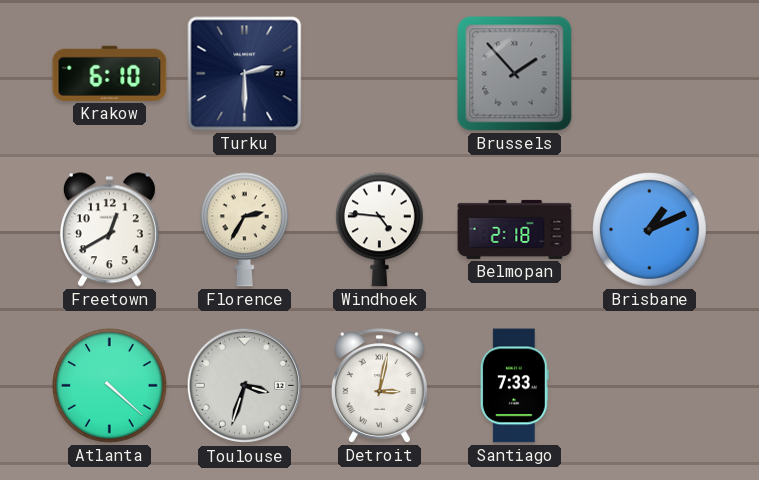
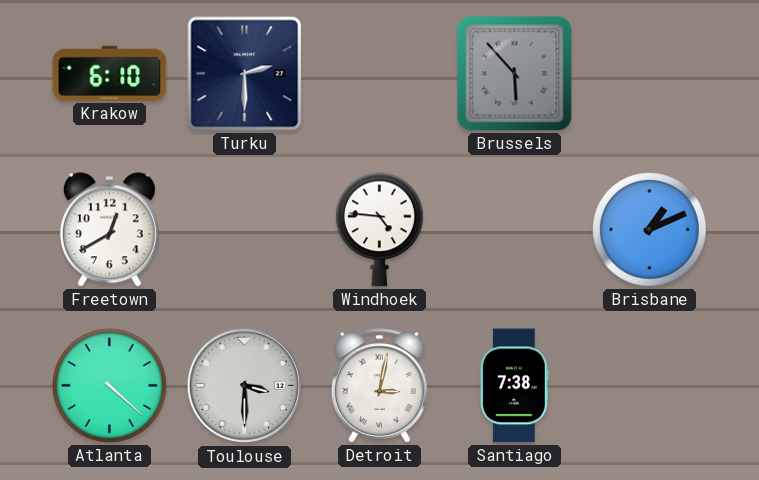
Brussels: 1:53 -> 5:53
Florence: 2:35 -> none
Belmopan: 2:18 -> none
Toulouse: 3:33 -> 3:30
Santiago: 7:33 -> 7:38
